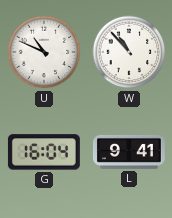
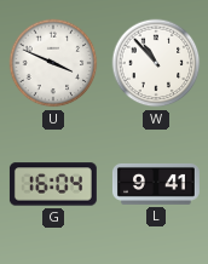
U: 10:49 -> 3:49
